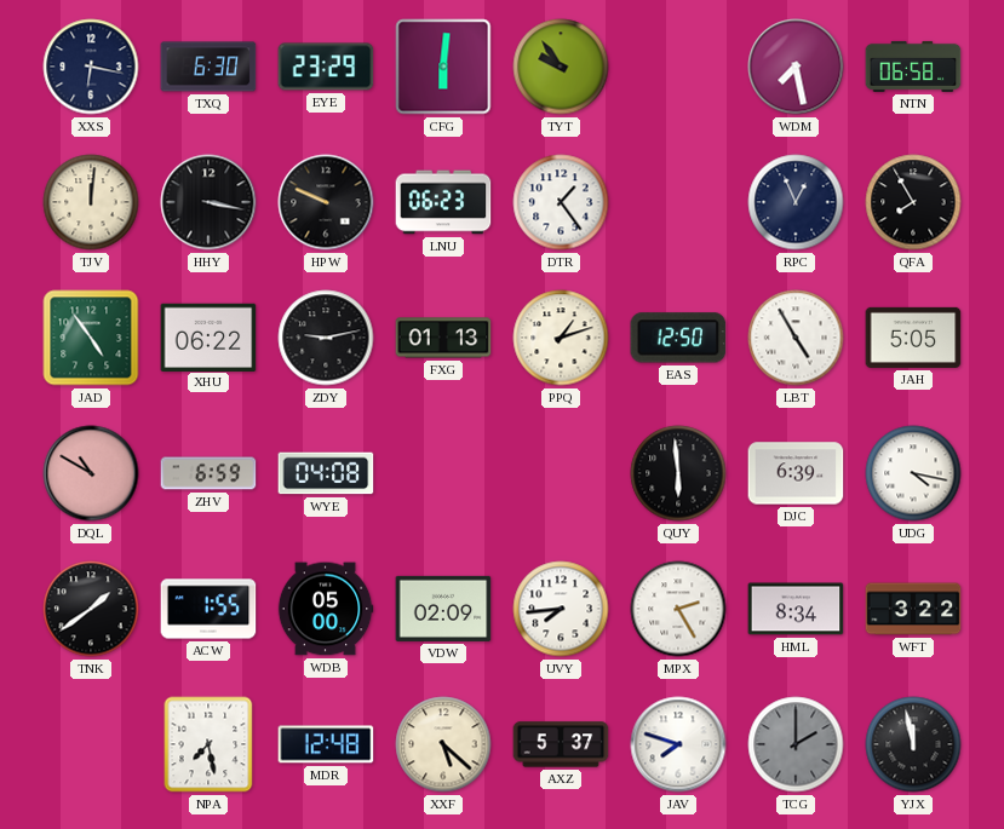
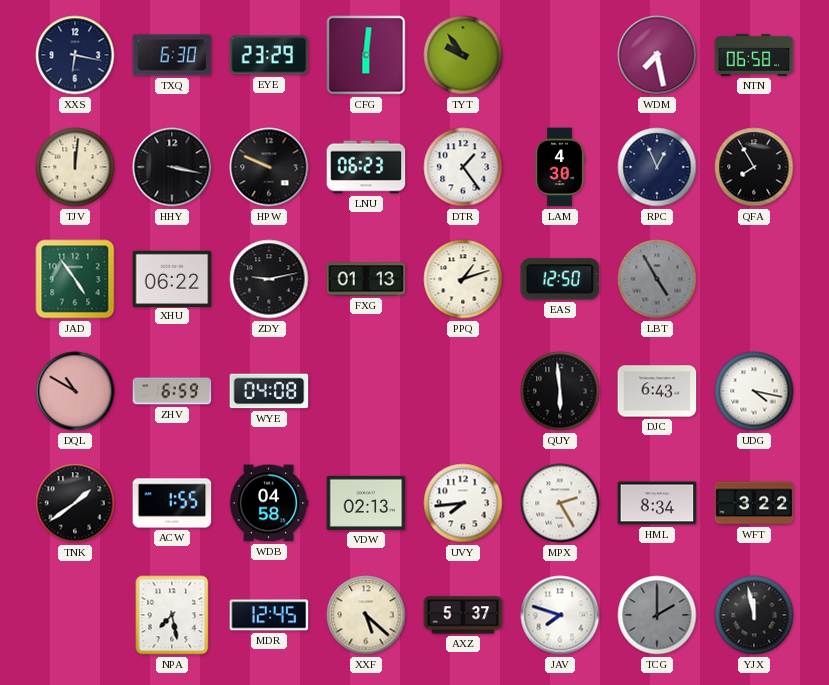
LAM: none -> 4:30
LBT dial: white -> grey
JAH: 5:05 -> none
DJC: 6:39 -> 6:43
WDB: 05:00 -> 04:58
VDW: 02:09 -> 02:13
MDR: 12:48 -> 12:45
